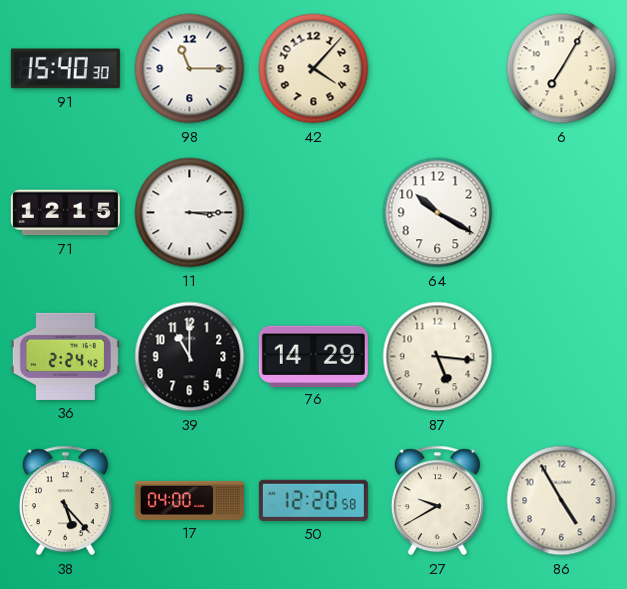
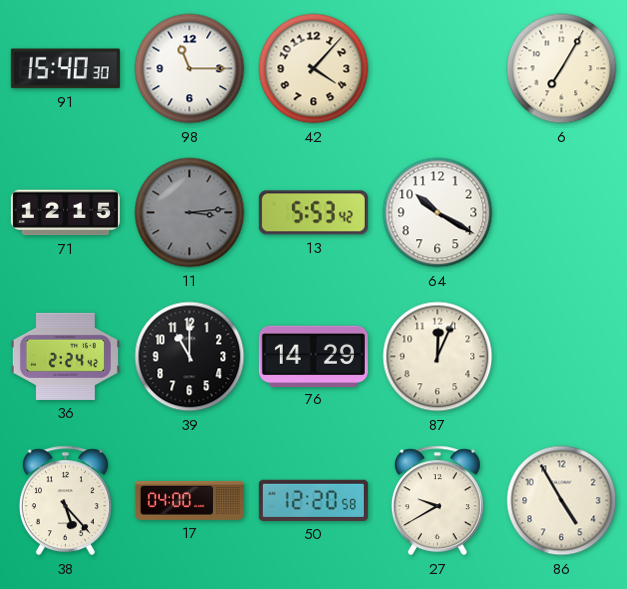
11: 3:15 -> 3:14
11 dial: white -> grey
13: none -> 5:53
87: 5:16 -> 12:04
